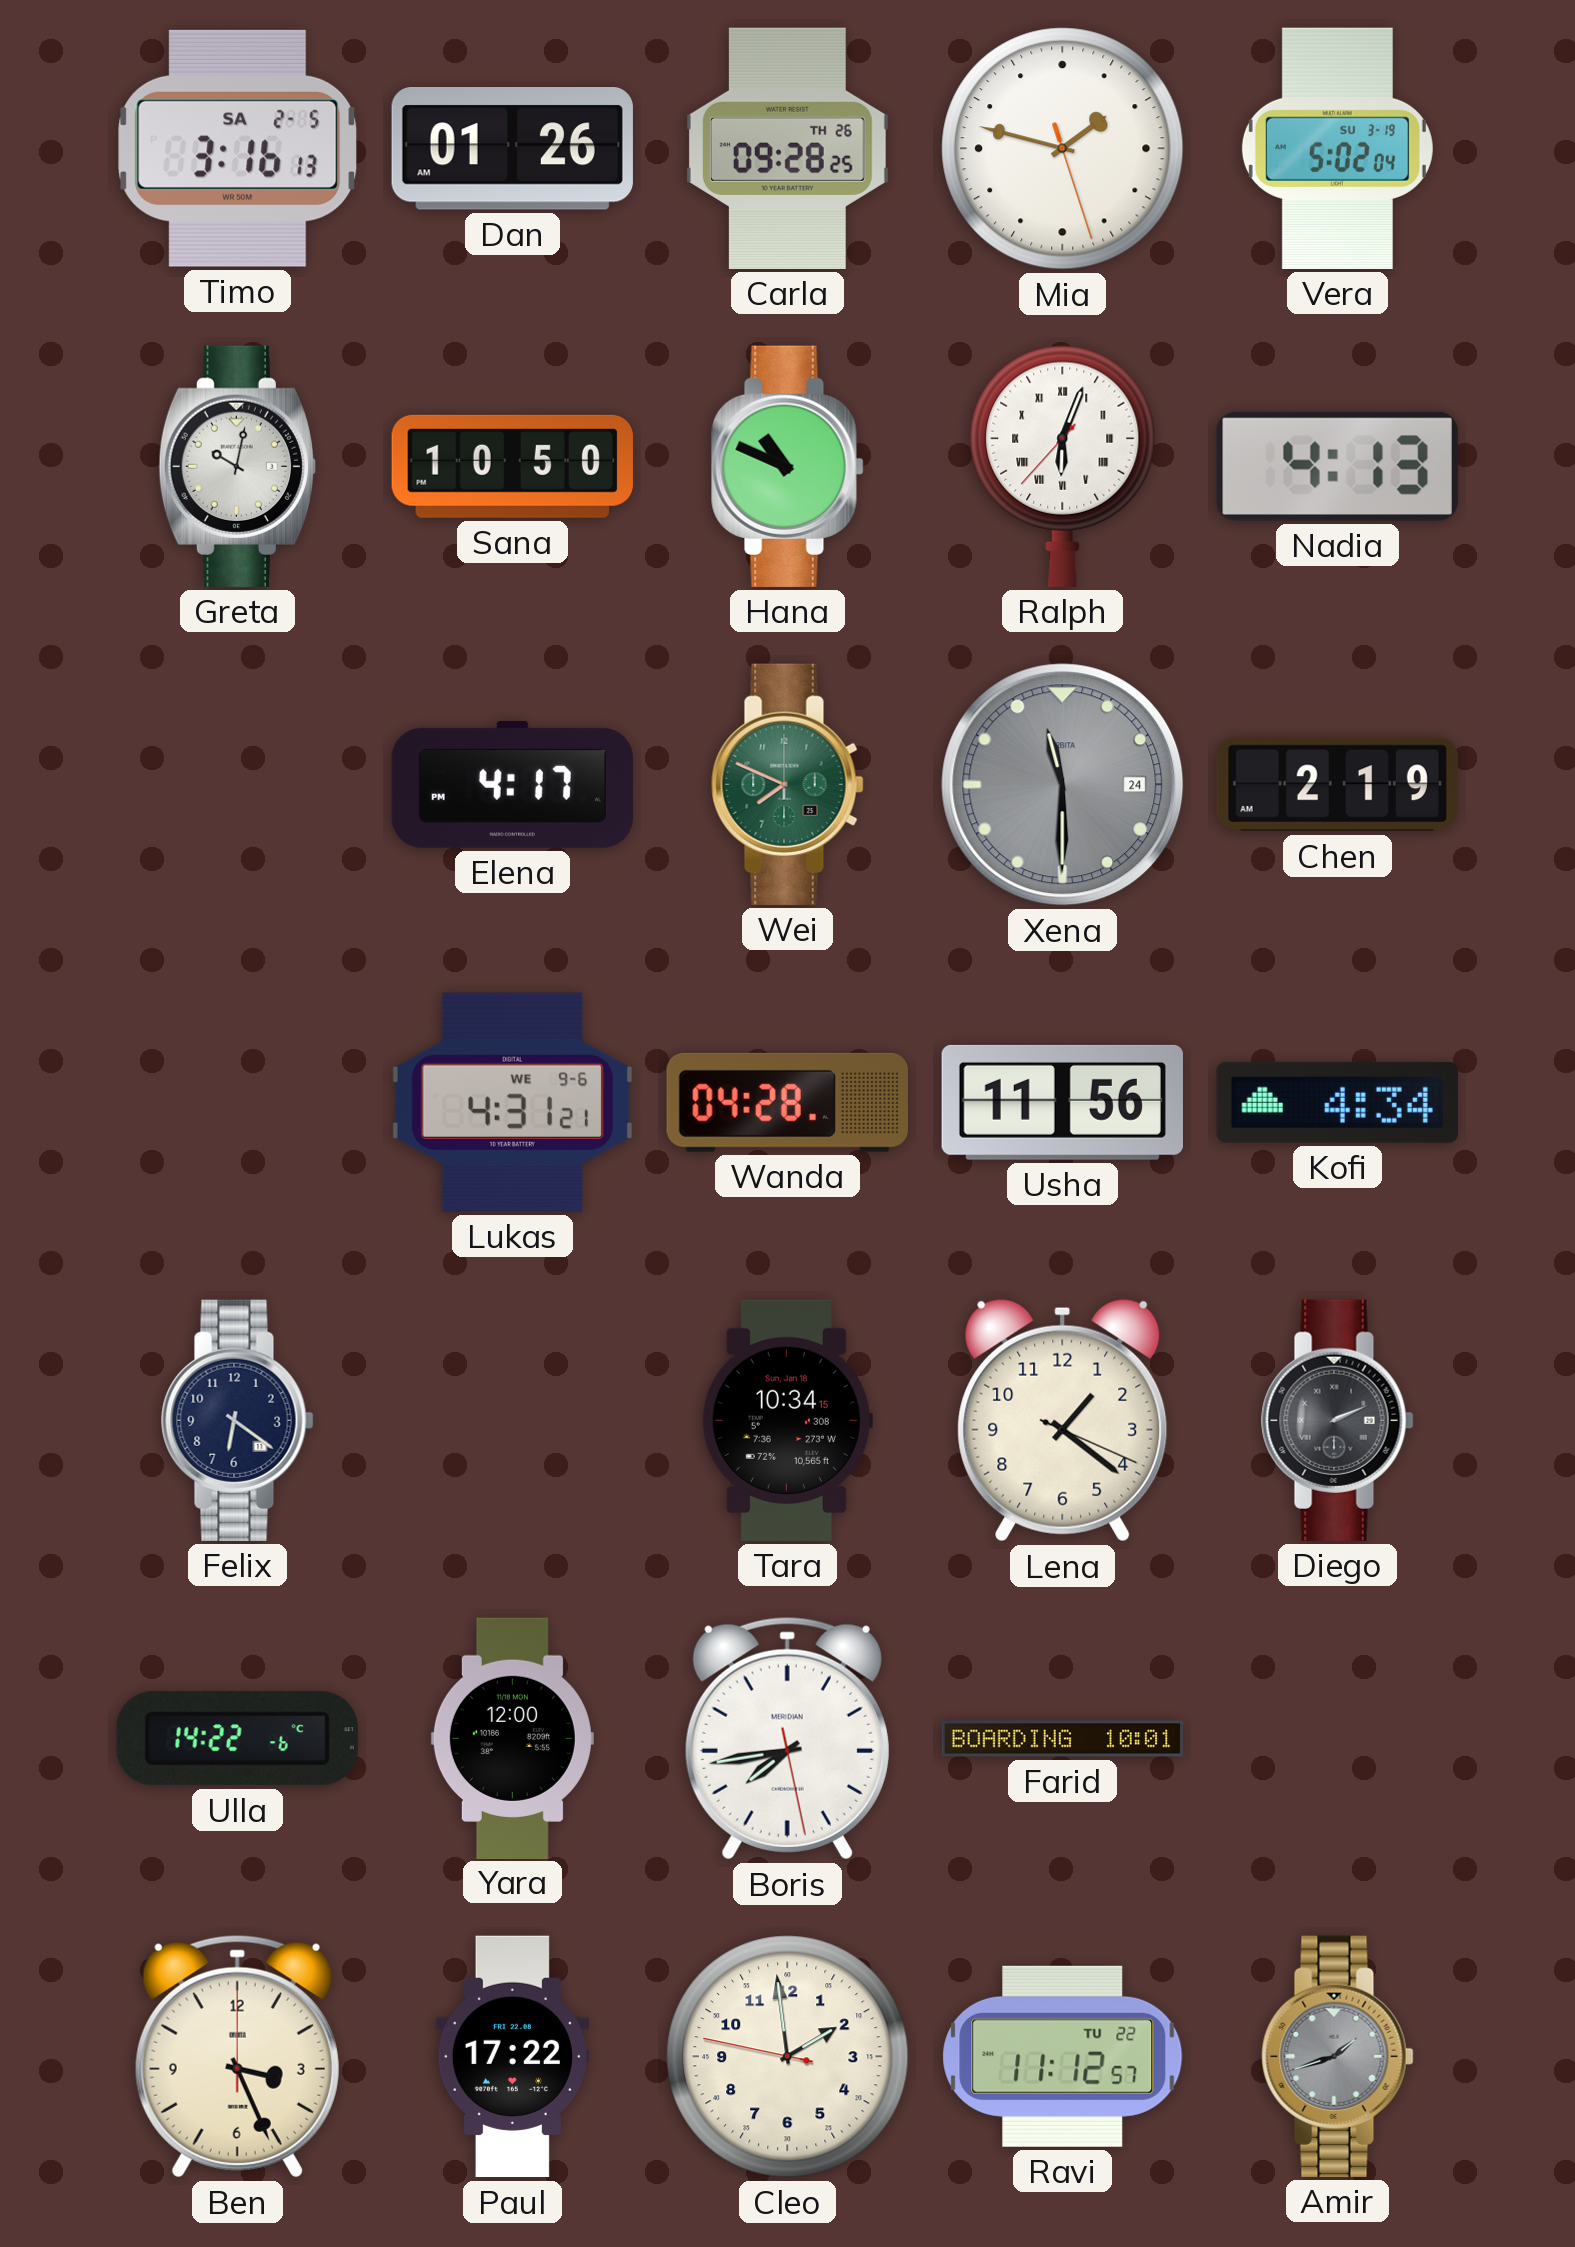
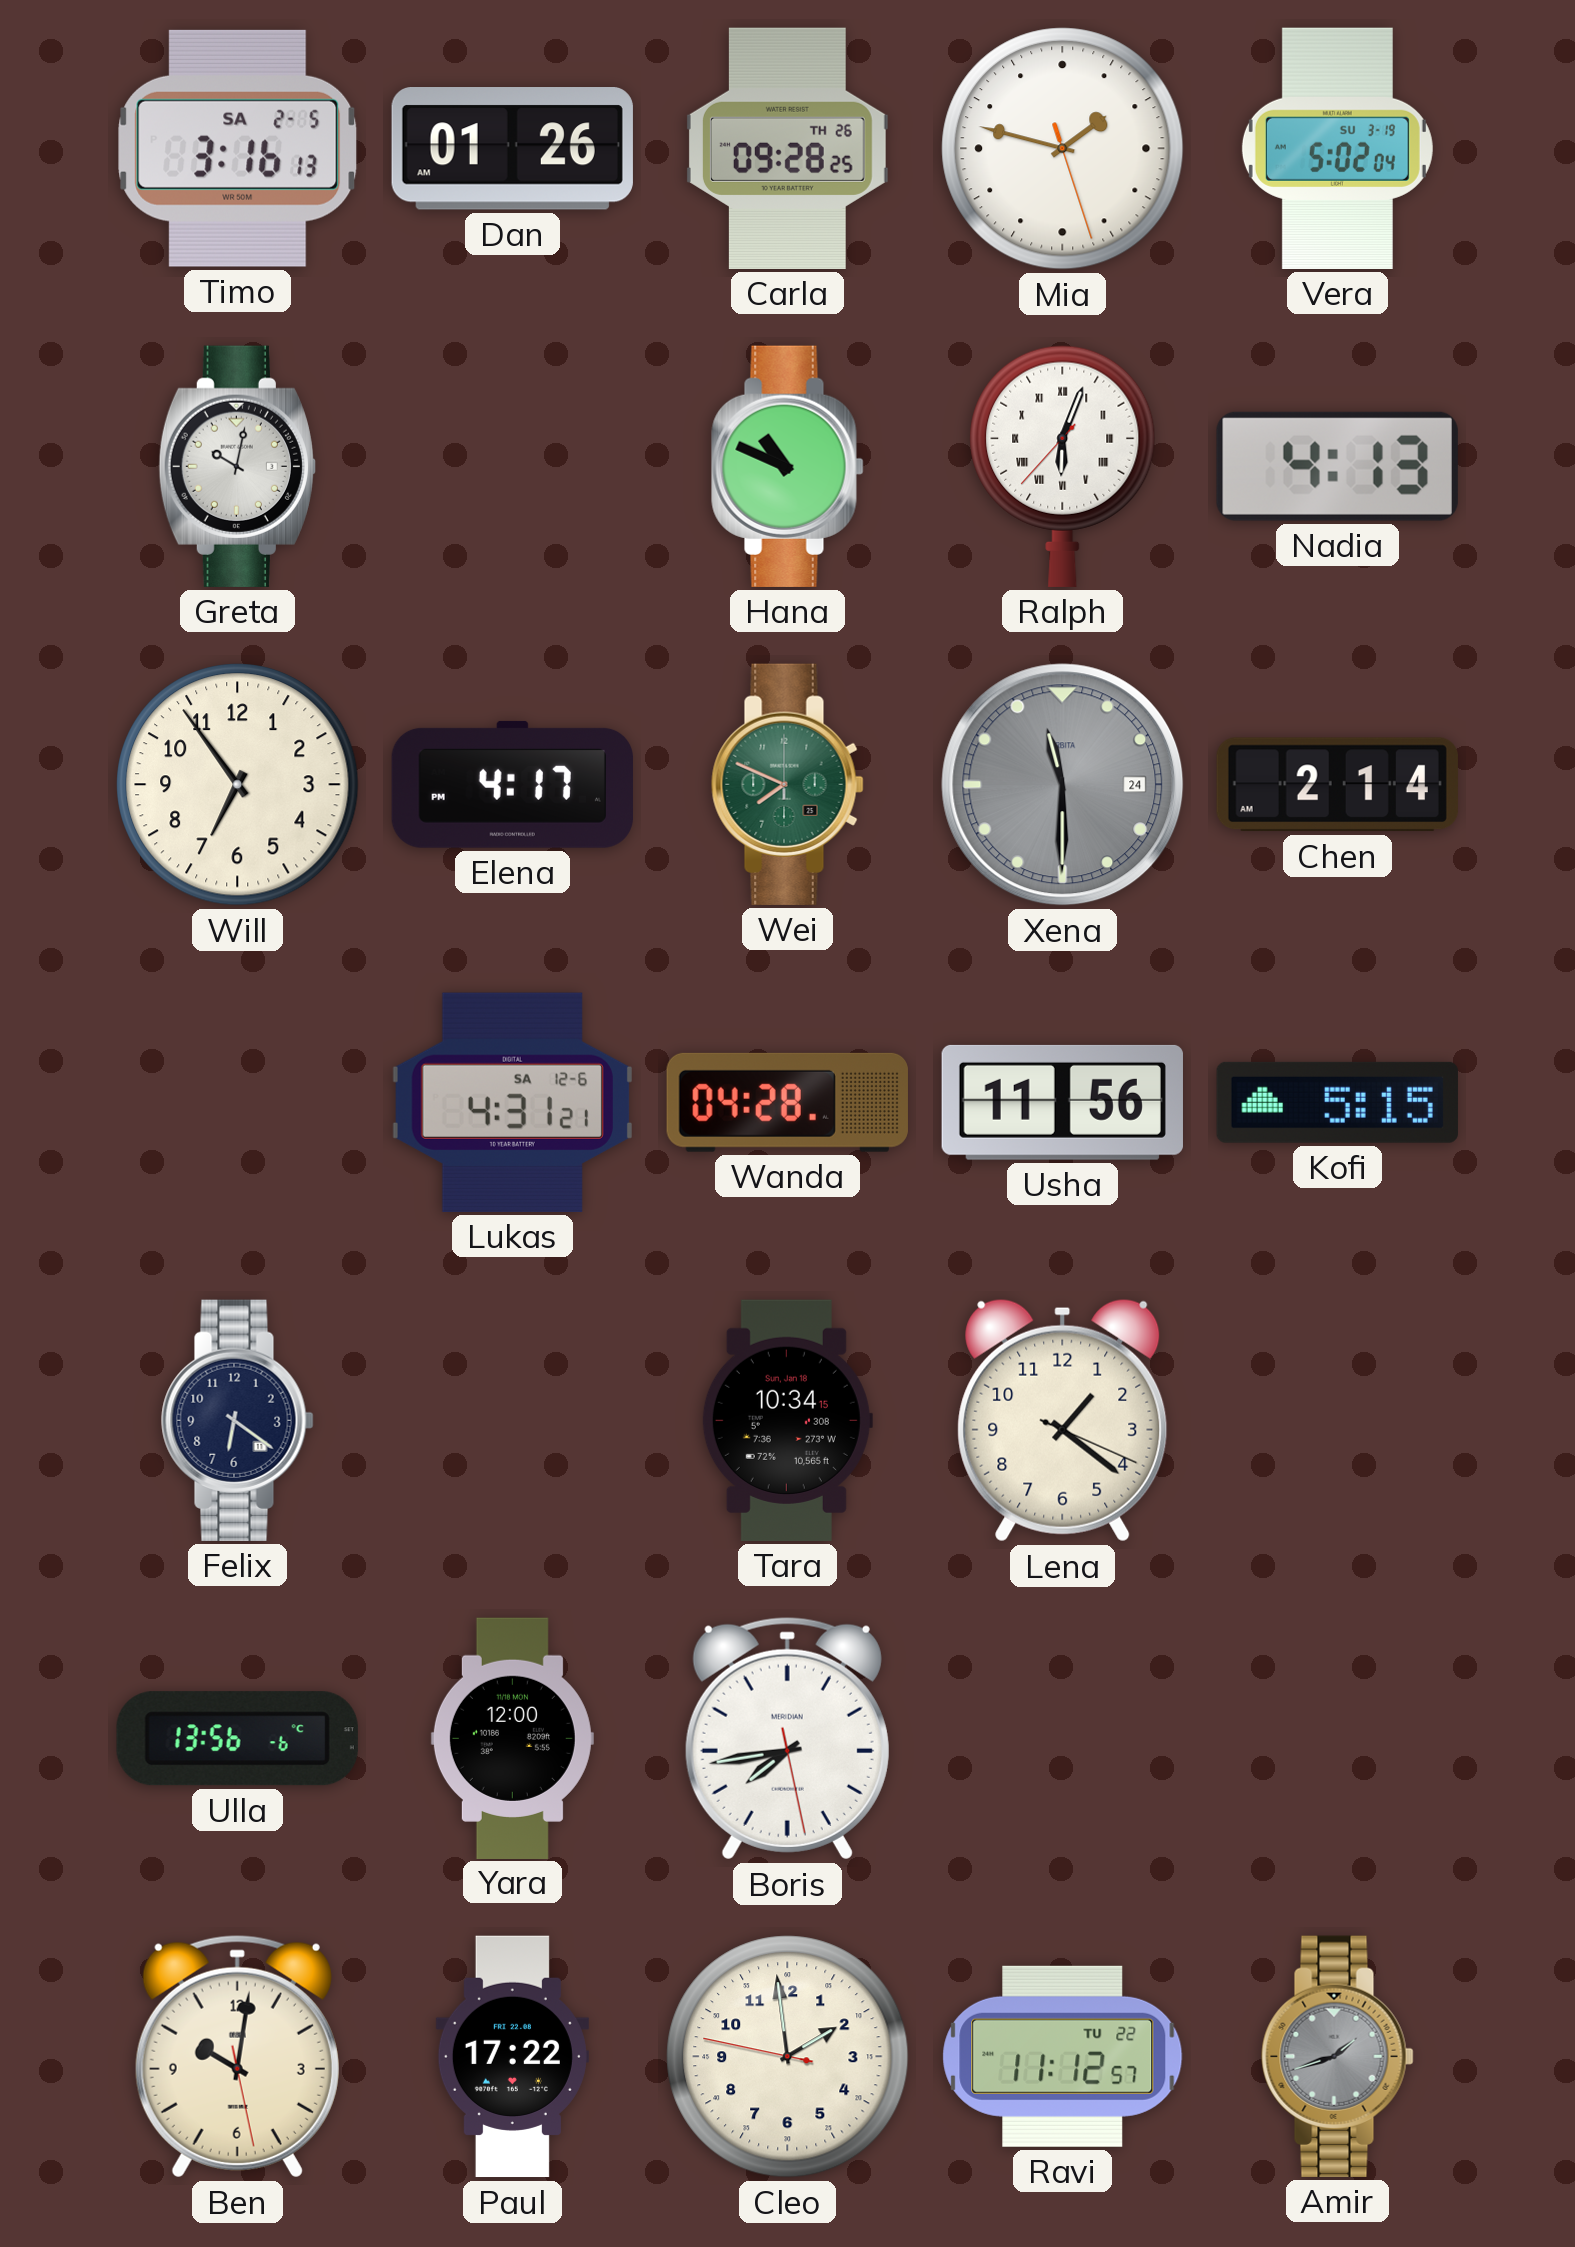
Sana: 10:50 -> none
Will: none -> 6:54
Chen: 2:19 -> 2:14
Lukas date: WE 9-6 -> SA 12-6
Kofi: 4:34 -> 5:15
Diego: 2:11 -> none
Ulla: 14:22 -> 13:56
Farid: 10:01 -> none
Ben: 3:26 -> 10:01
